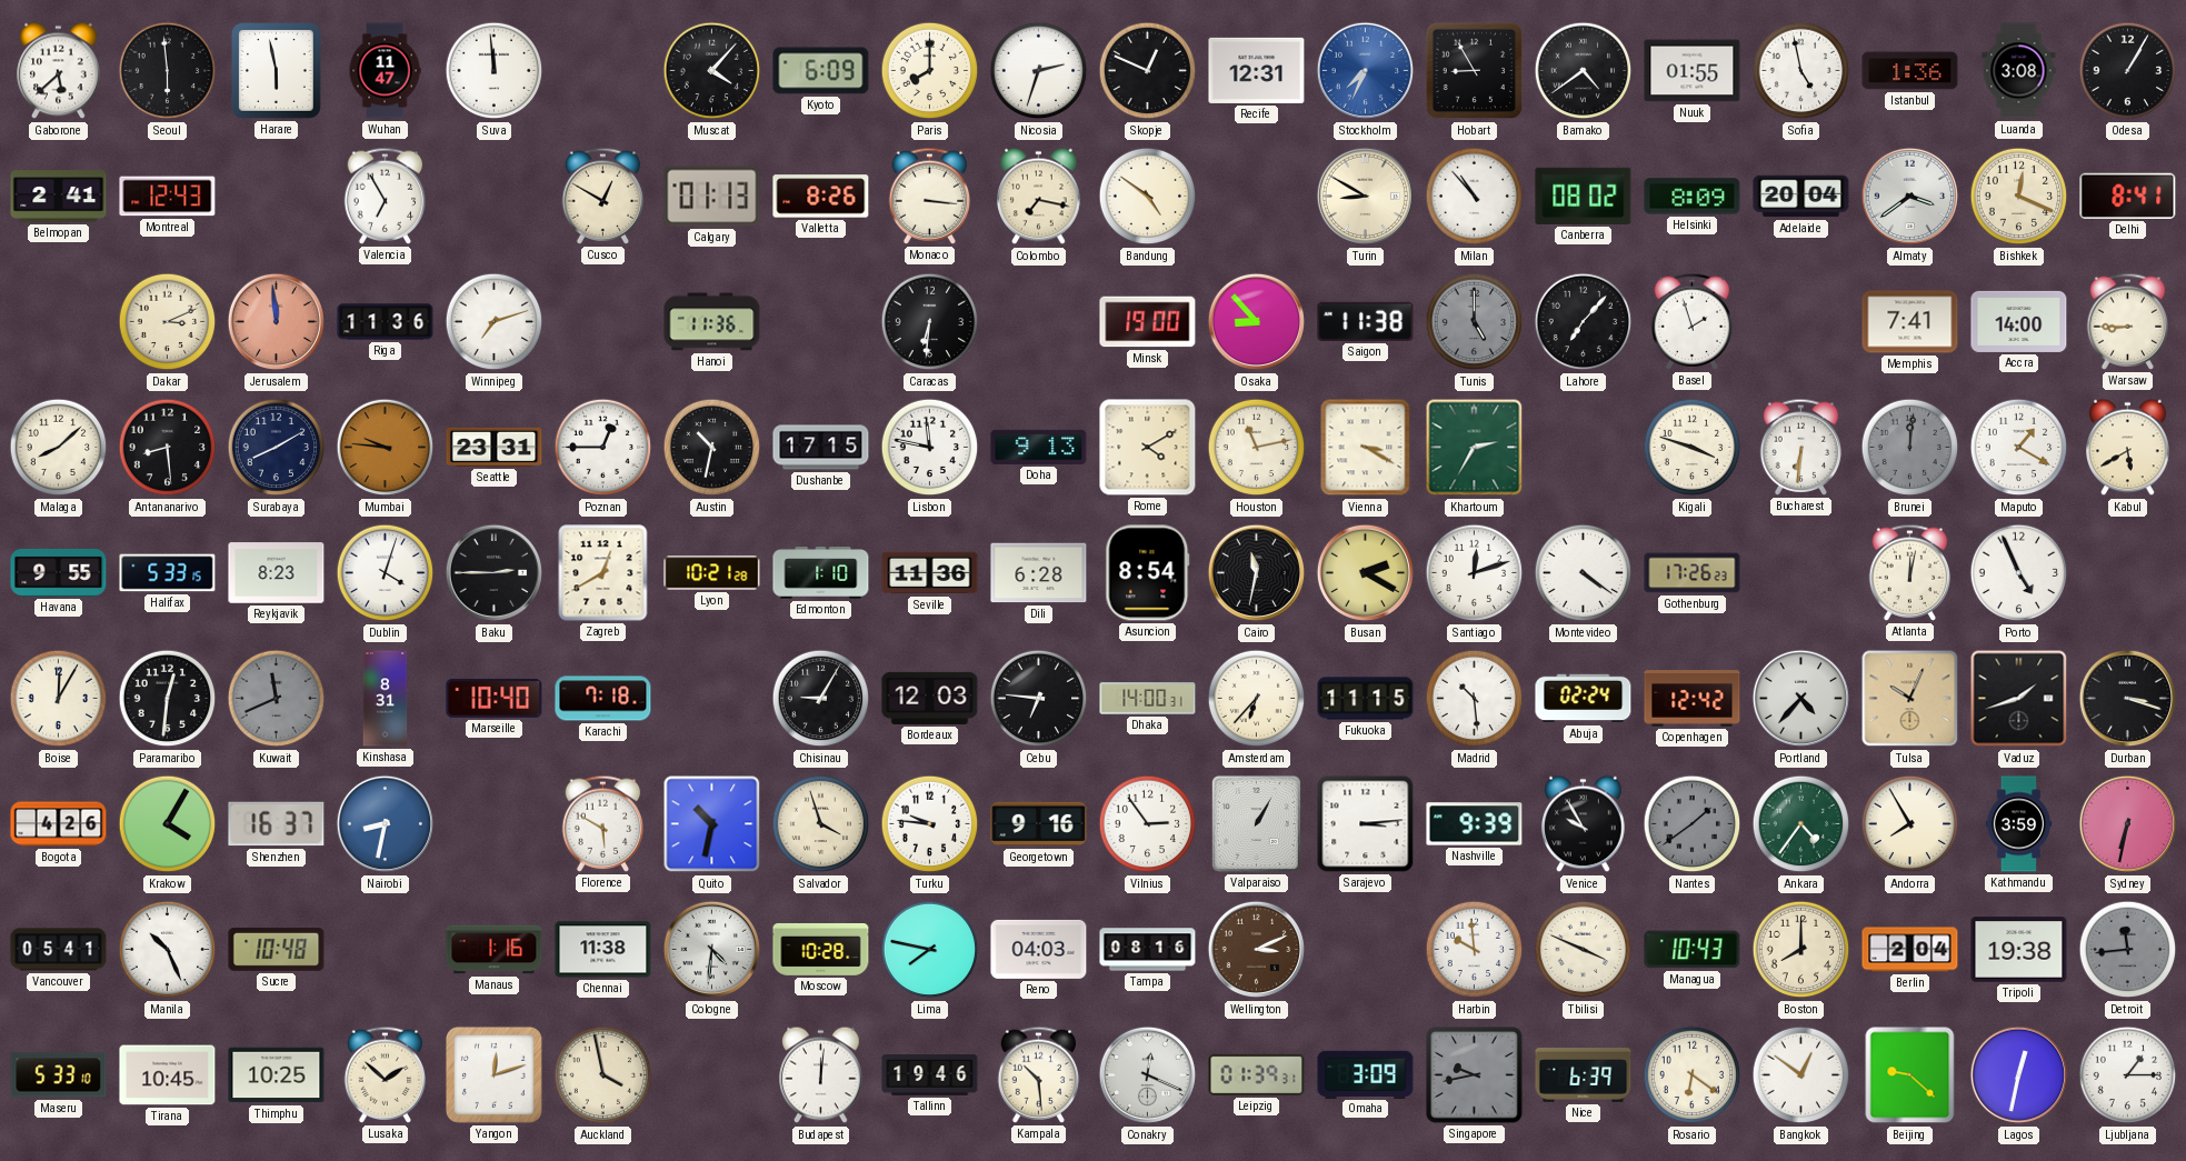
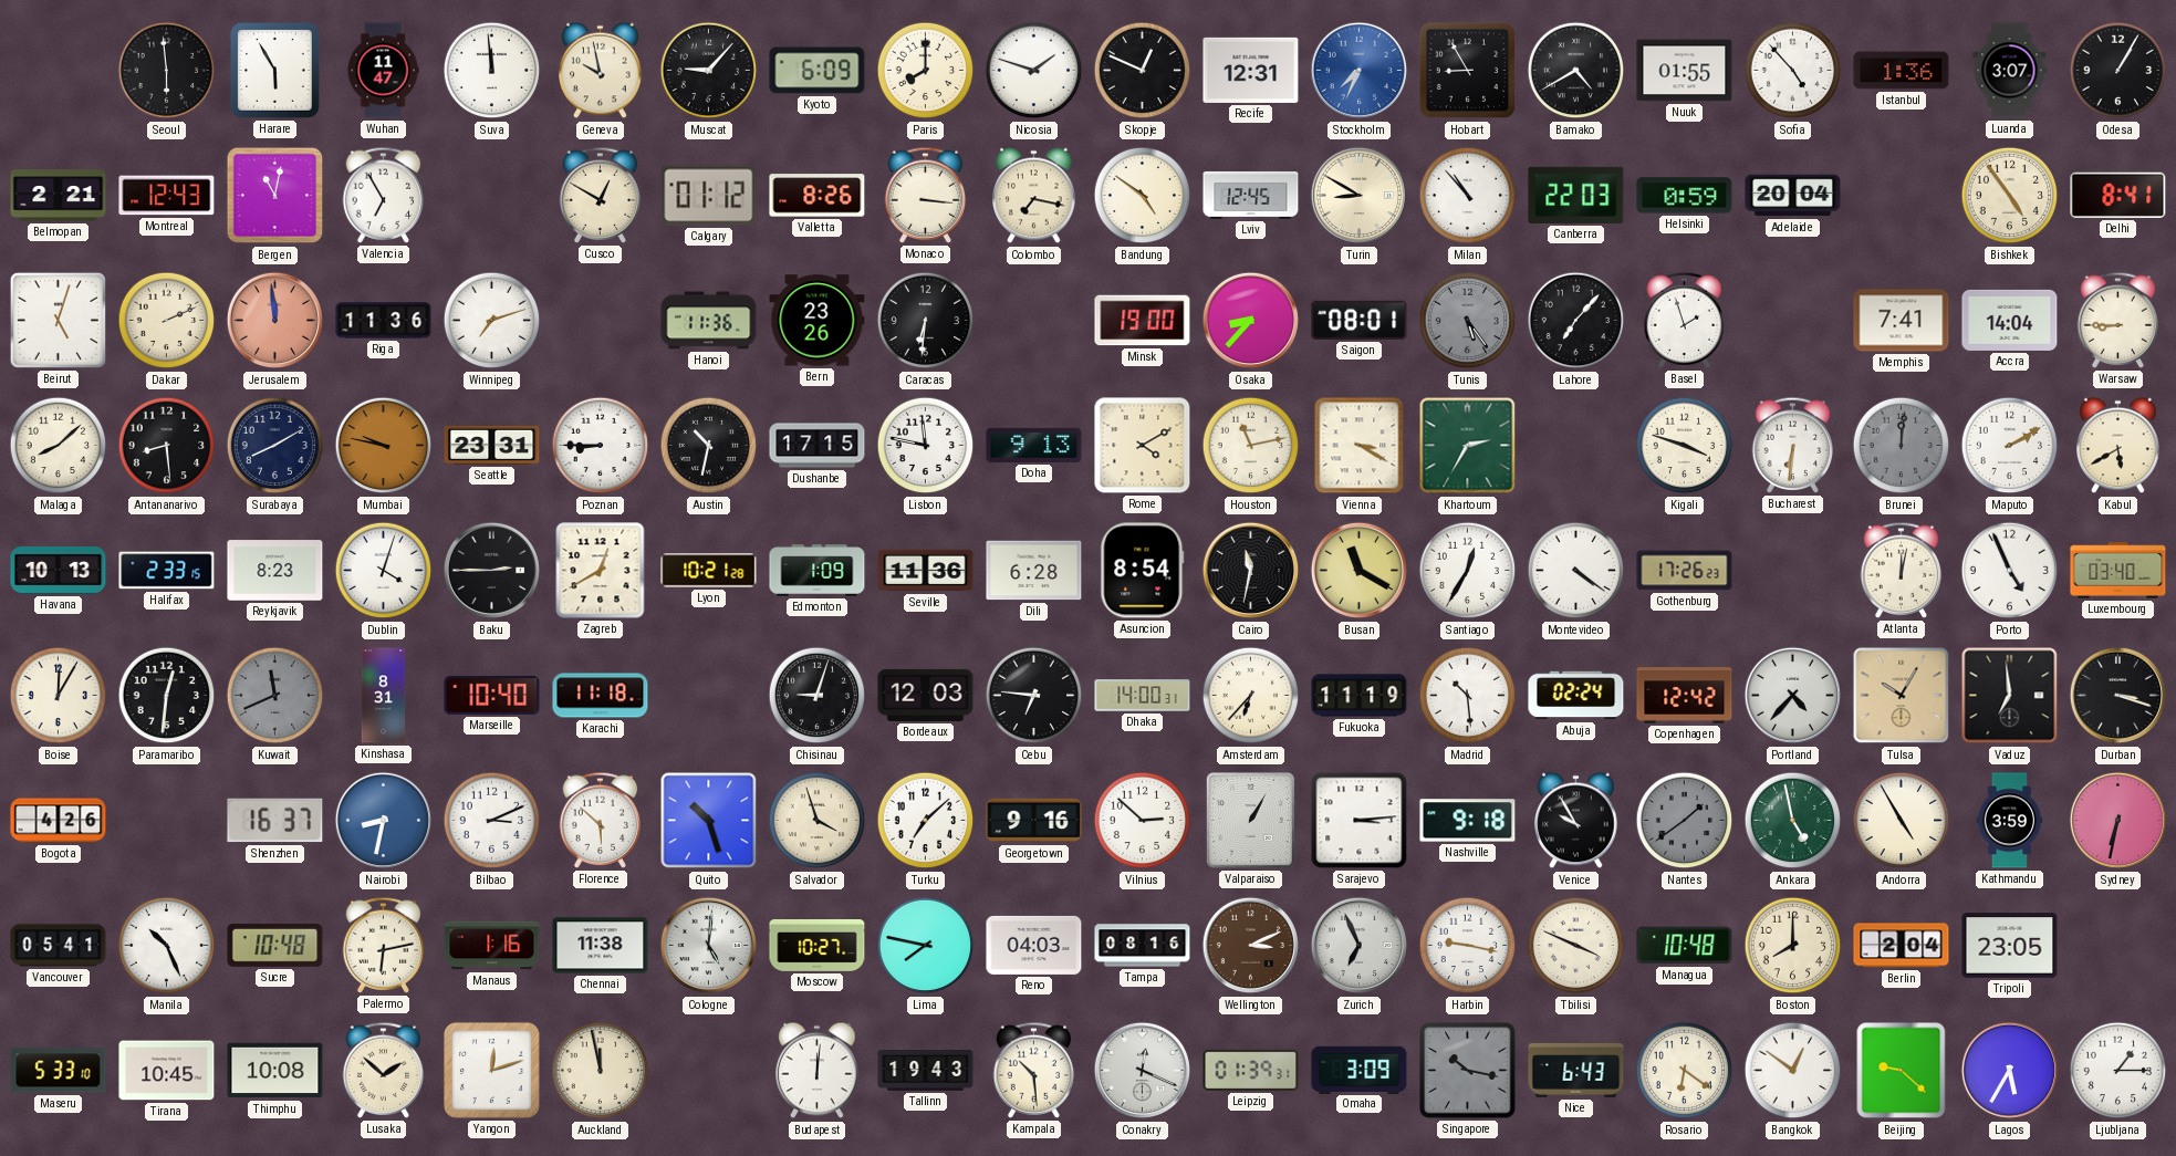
Gaborone: 5:38 -> none
Harare: 5:58 -> 5:55
Geneva: none -> 9:58
Muscat: 4:07 -> 9:07
Nicosia: 2:33 -> 1:48
Bamako: 4:39 -> 4:40
Sofia: 4:58 -> 4:53
Luanda: 3:08 -> 3:07
Belmopan: 2:41 -> 2:21
Bergen: none -> 11:02
Calgary: 01:13 -> 01:12
Lviv: none -> 12:45
Canberra: 08:02 -> 22:03
Helsinki: 8:09 -> 0:59
Almaty: 3:39 -> none
Bishkek: 12:19 -> 4:54
Beirut: none -> 5:03
Dakar: 3:11 -> 2:11
Bern: none -> 23:26
Osaka: 8:53 -> 8:37
Saigon: 11:38 -> 08:01
Tunis: 5:00 -> 5:24
Accra: 14:00 -> 14:04
Mumbai: 9:46 -> 9:47
Poznan: 12:45 -> 8:45
Maputo: 1:20 -> 2:10
Havana: 9:55 -> 10:13
Halifax: 5:33 -> 2:33
Edmonton: 1:10 -> 1:09
Busan: 2:20 -> 11:20
Santiago: 12:12 -> 12:35
Luxembourg: none -> 03:40
Karachi: 7:18 -> 11:18
Chisinau: 9:05 -> 9:03
Fukuoka: 11:15 -> 11:19
Tulsa: 10:04 -> 10:05
Vaduz: 1:42 -> 6:59
Krakow: 4:05 -> none
Bilbao: none -> 3:11
Florence: 5:50 -> 5:52
Quito: 10:32 -> 10:27
Turku: 9:46 -> 7:08
Vilnius: 2:54 -> 2:52
Nashville: 9:39 -> 9:18
Ankara: 4:36 -> 4:58
Andorra: 7:55 -> 4:55
Palermo: none -> 6:13
Cologne: 4:31 -> 5:01
Moscow: 10:28 -> 10:27
Zurich: none -> 6:56
Harbin: 9:59 -> 9:17
Managua: 10:43 -> 10:48
Tripoli: 19:38 -> 23:05
Detroit: 11:44 -> none
Thimphu: 10:25 -> 10:08
Auckland: 3:58 -> 11:58
Tallinn: 19:46 -> 19:43
Singapore: 9:43 -> 10:17
Nice: 6:39 -> 6:43
Lagos: 12:32 -> 5:35
